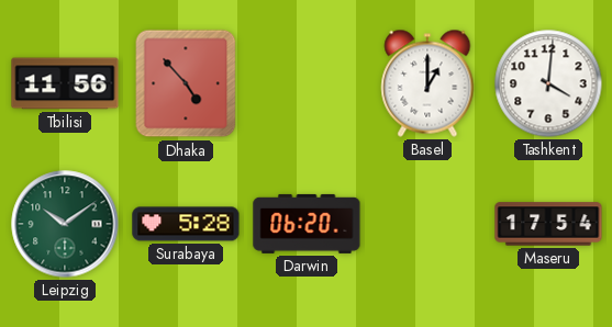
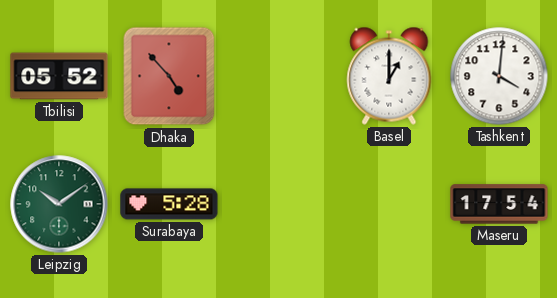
Tbilisi: 11:56 -> 05:52
Darwin: 06:20 -> none
